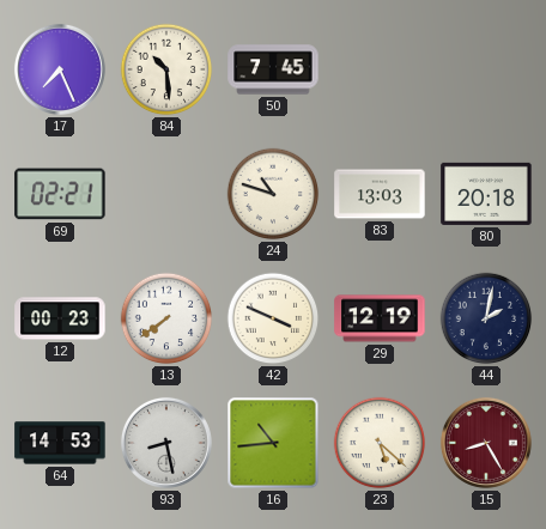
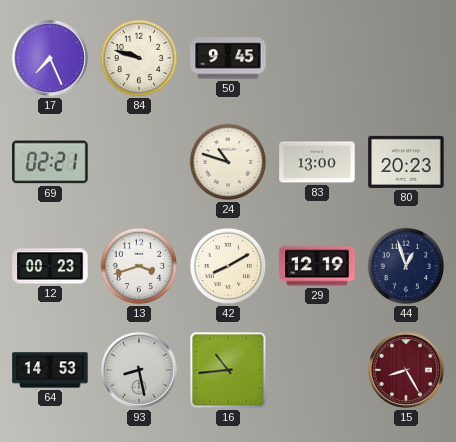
84: 10:29 -> 9:48
50: 7:45 -> 9:45
83: 13:03 -> 13:00
80: 20:18 -> 20:23
13: 7:39 -> 3:42
42: 3:49 -> 8:10
44: 2:02 -> 12:57
23: 5:22 -> none
